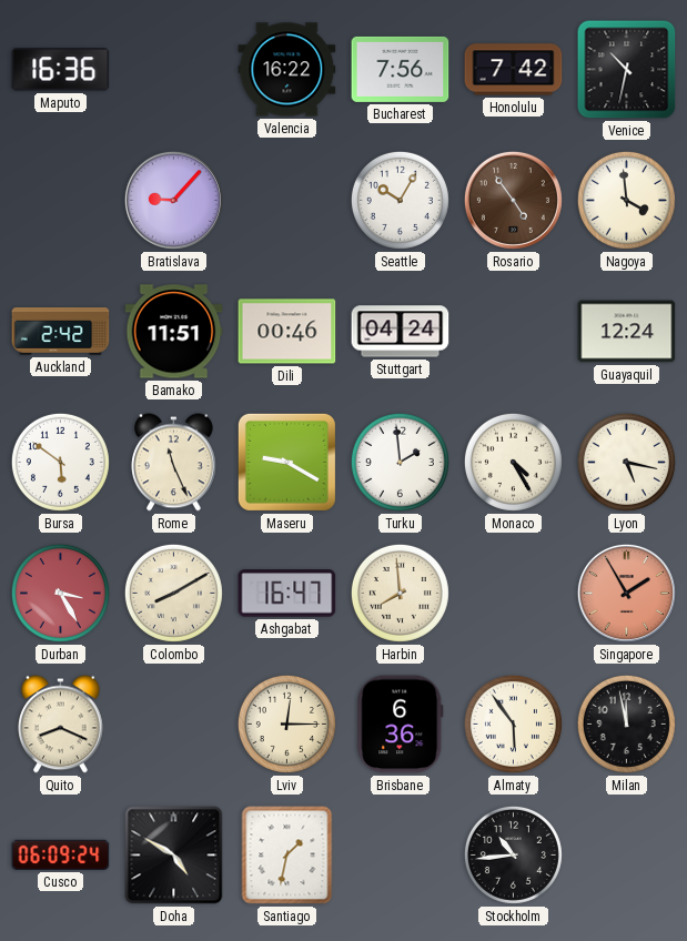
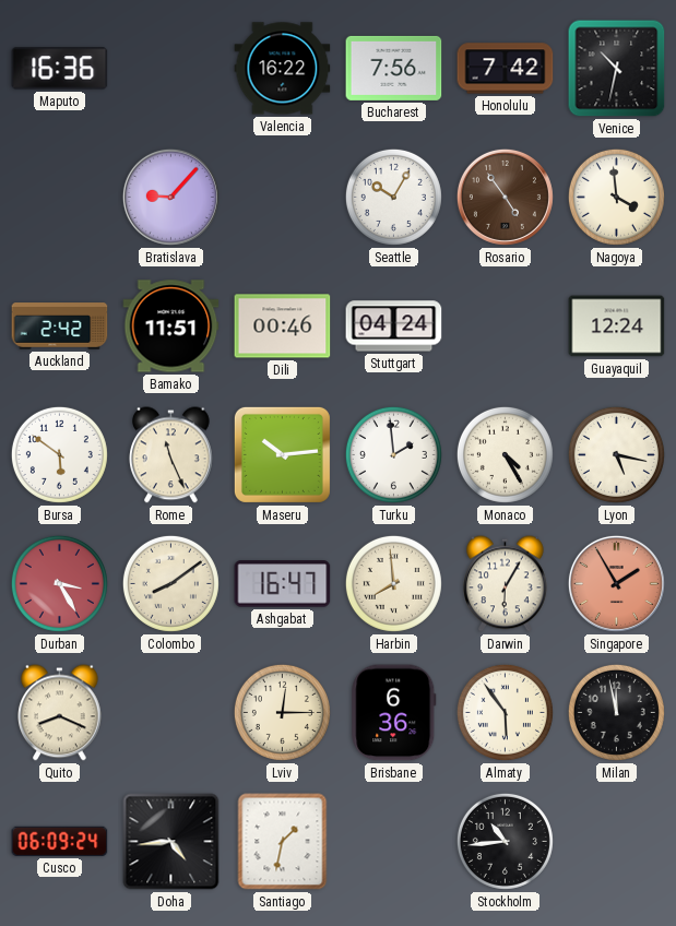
Maseru: 9:20 -> 10:14
Colombo: 8:10 -> 8:09
Darwin: none -> 6:05
Doha: 4:50 -> 4:44
